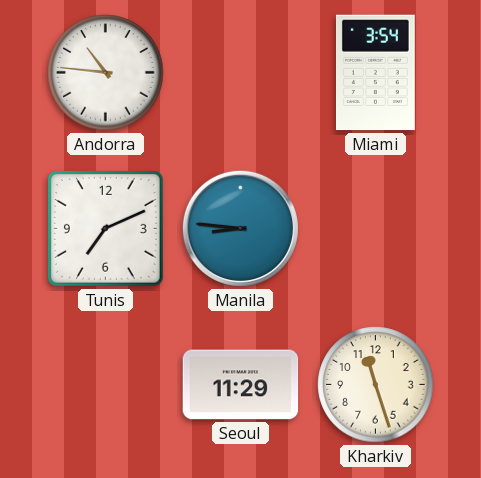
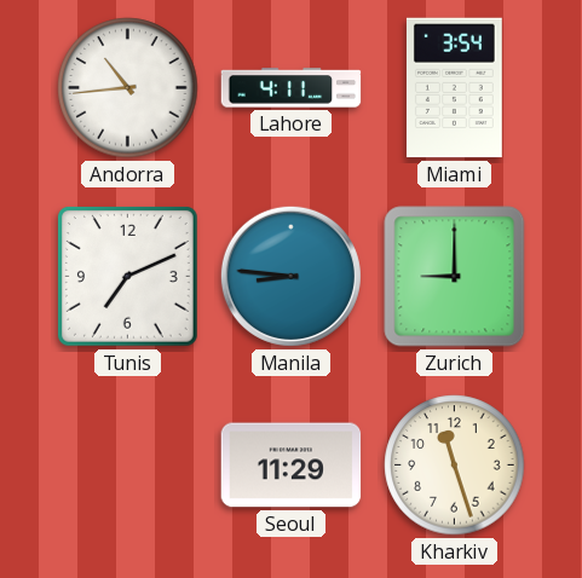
Andorra: 10:46 -> 10:44
Lahore: none -> 4:11
Zurich: none -> 9:00
